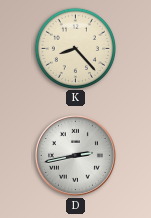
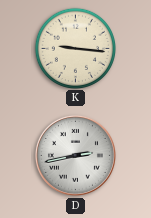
K: 8:23 -> 9:16
